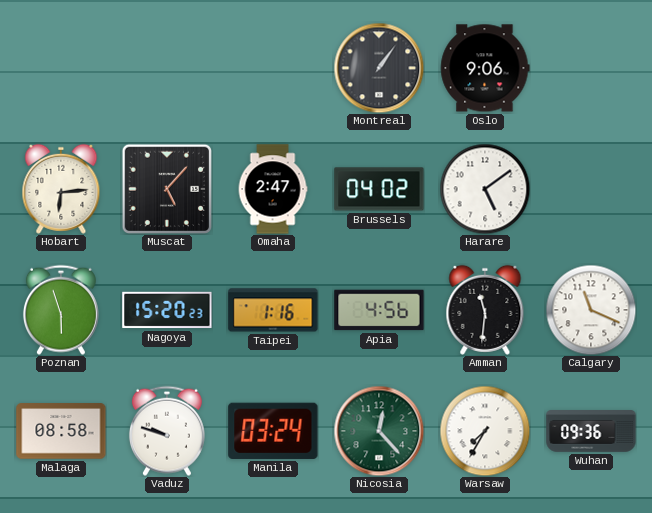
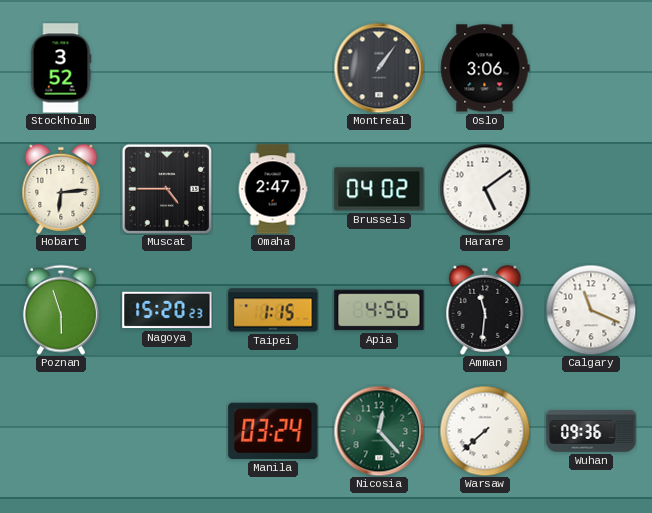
Stockholm: none -> 3:52
Oslo: 9:06 -> 3:06
Muscat: 5:07 -> 4:45
Taipei: 1:16 -> 1:15
Malaga: 08:58 -> none
Vaduz: 9:48 -> none
Warsaw: 7:35 -> 7:38
